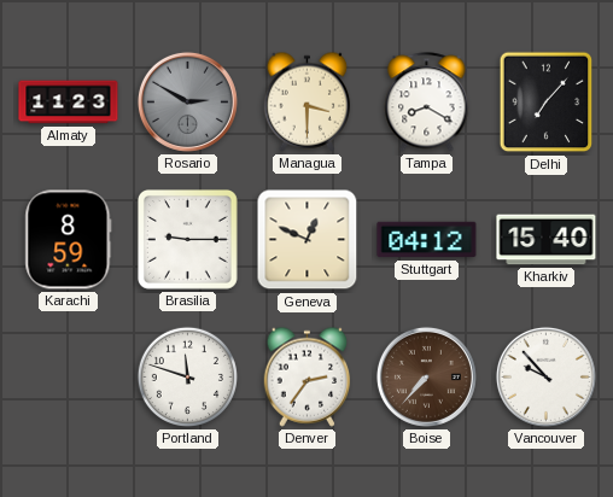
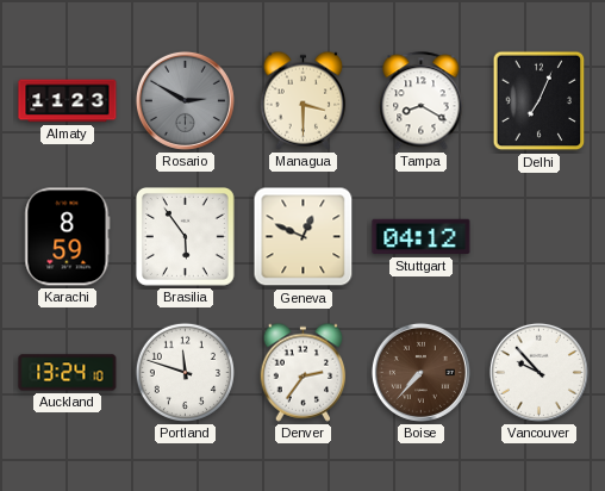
Delhi: 7:07 -> 7:04
Brasilia: 9:15 -> 5:54
Kharkiv: 15:40 -> none
Auckland: none -> 13:24
